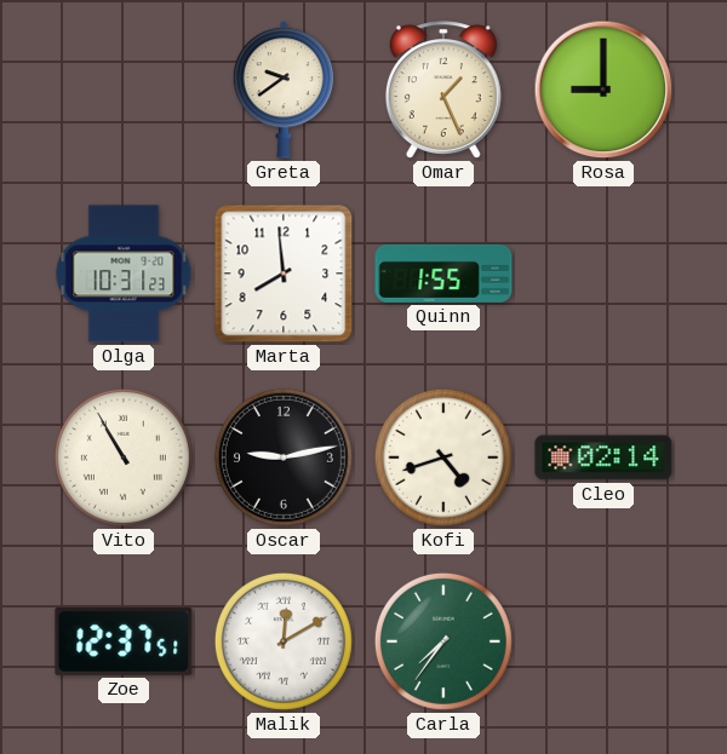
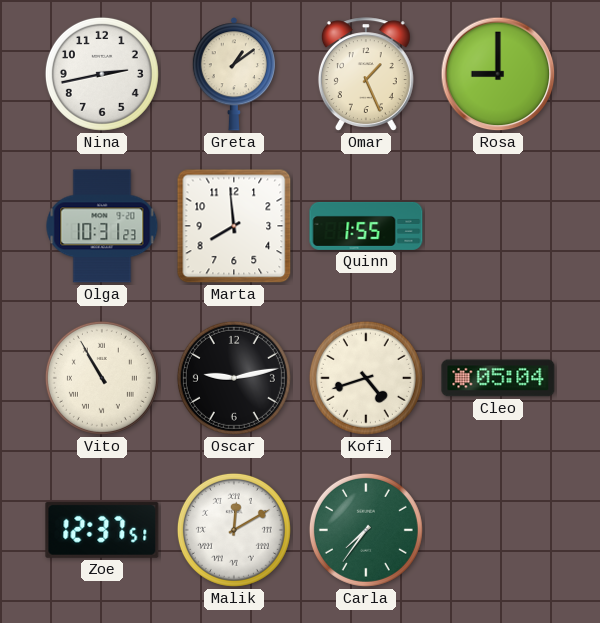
Nina: none -> 2:43
Greta: 9:39 -> 1:09
Cleo: 02:14 -> 05:04
